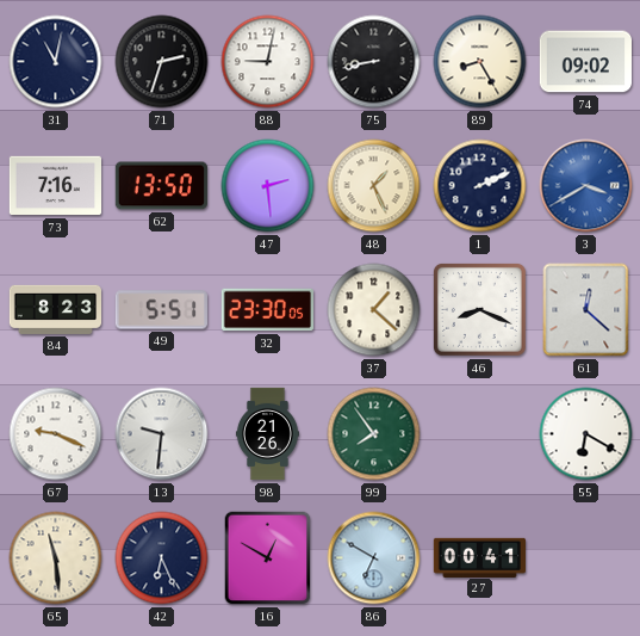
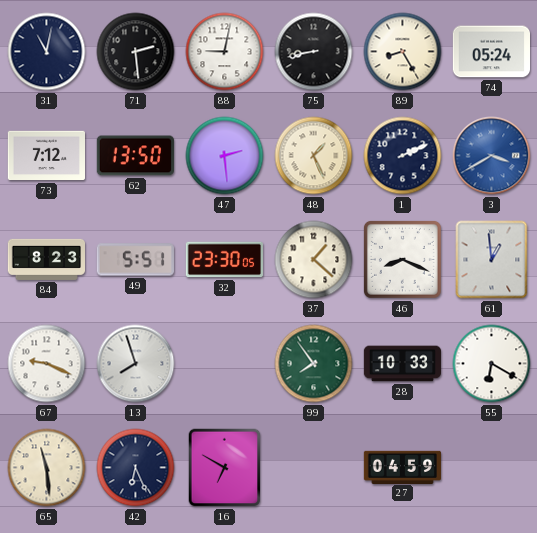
71: 2:33 -> 2:29
74: 09:02 -> 05:24
73: 7:16 -> 7:12
61: 12:22 -> 12:59
13: 9:31 -> 7:57
98: 21:26 -> none
28: none -> 10:33
16: 12:50 -> 6:50
86: 6:50 -> none
27: 00:41 -> 04:59
